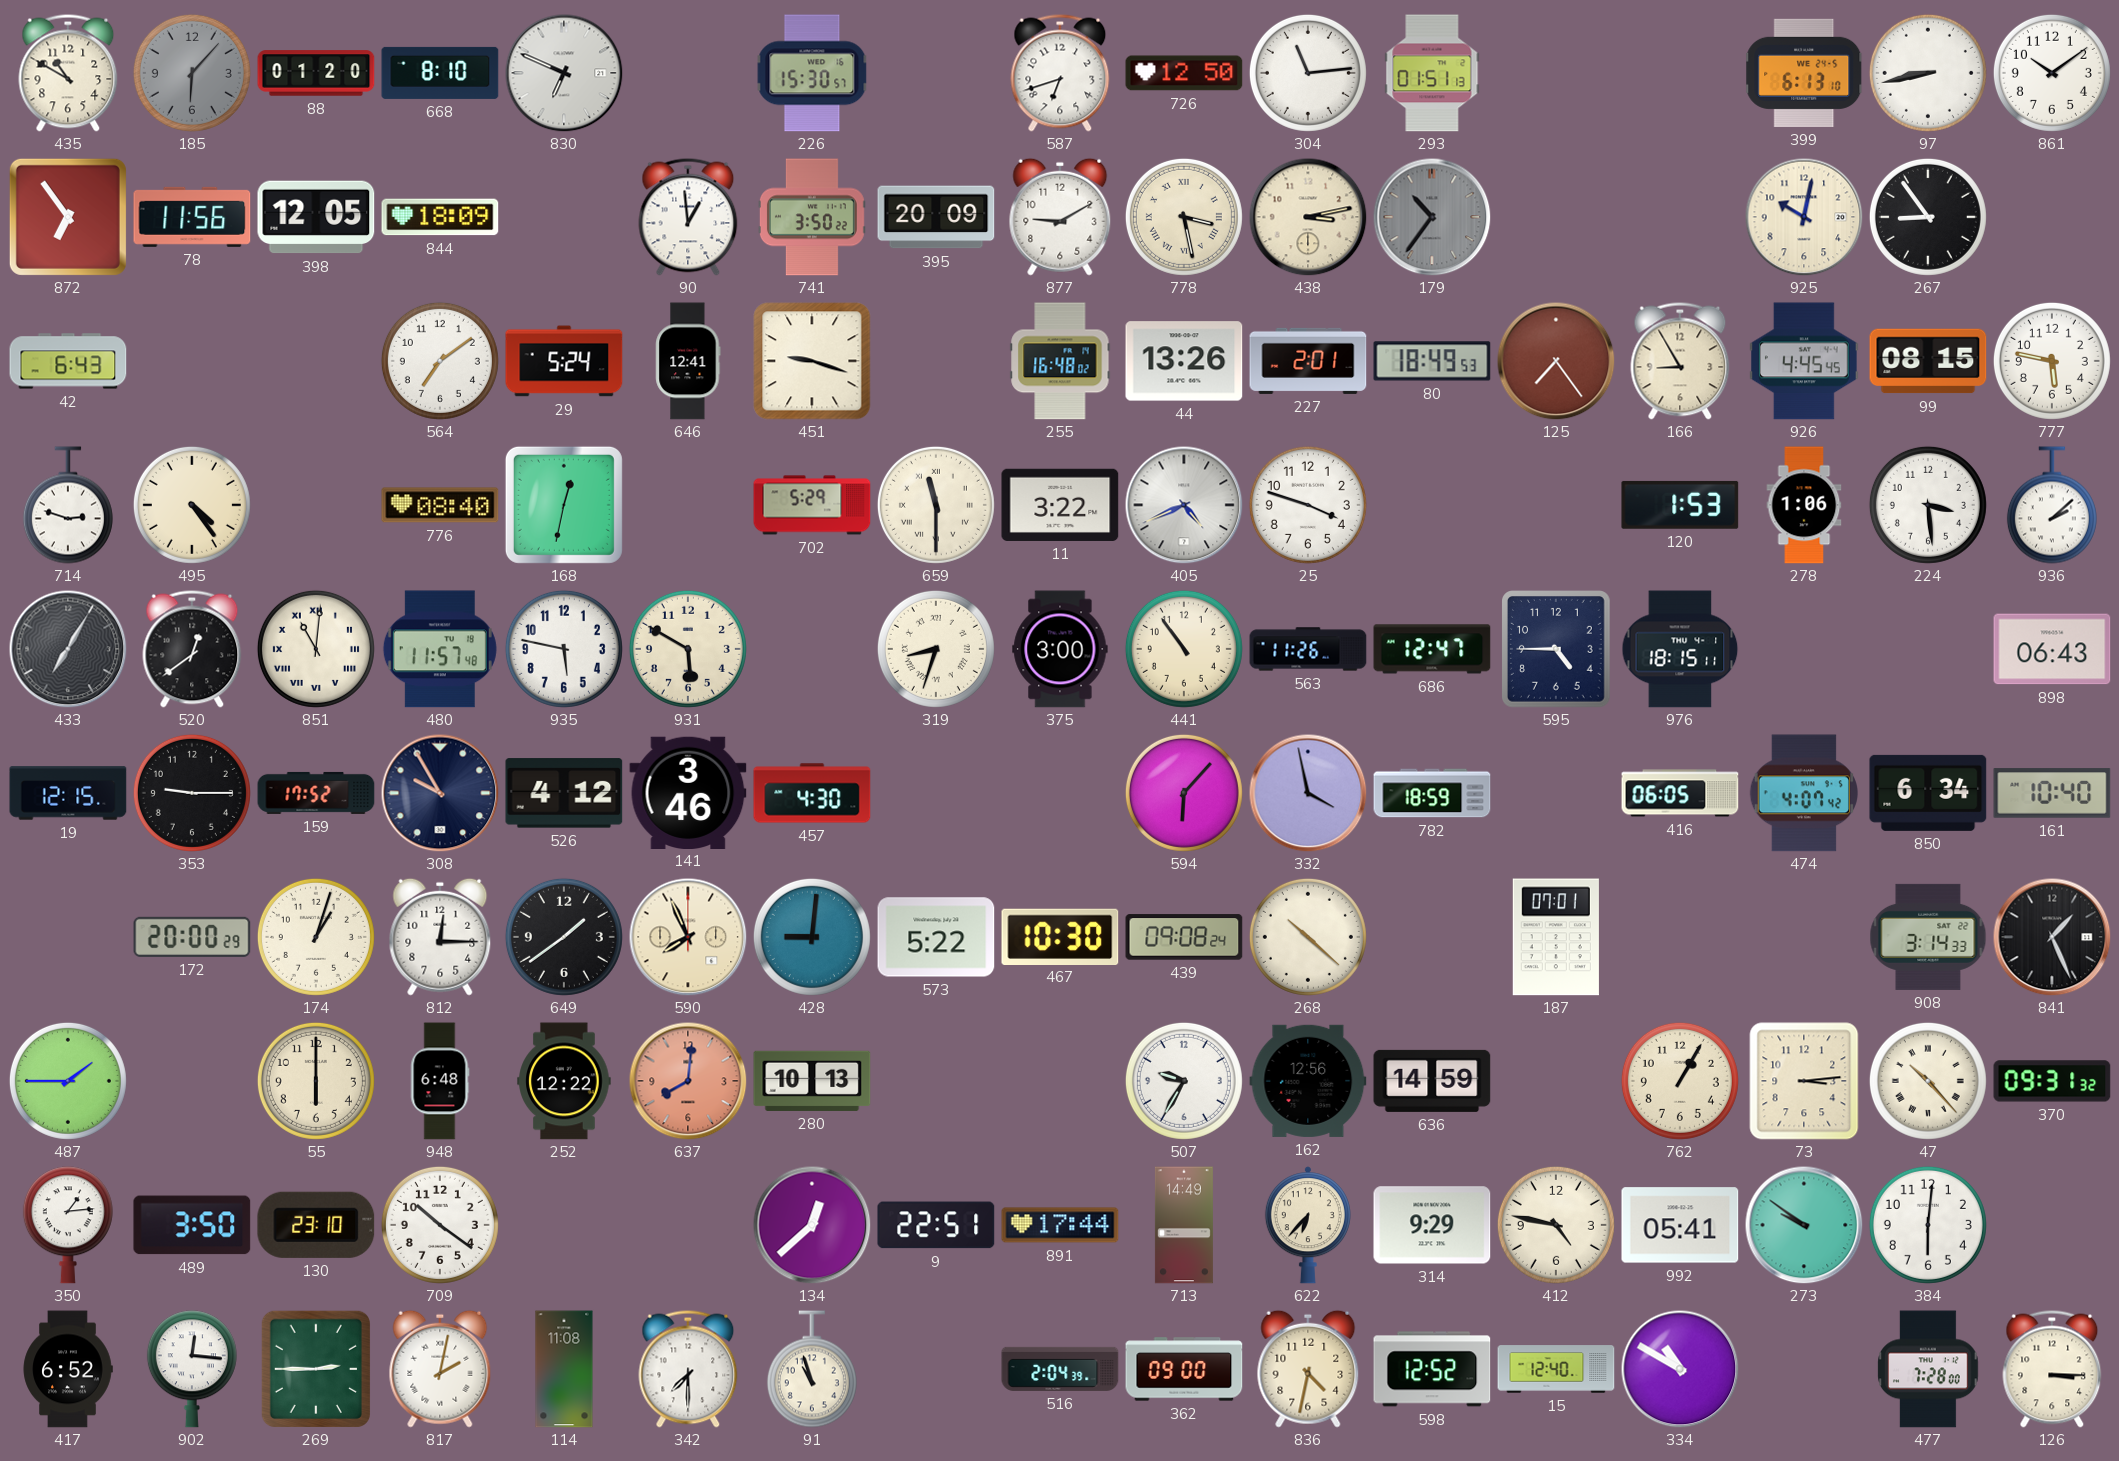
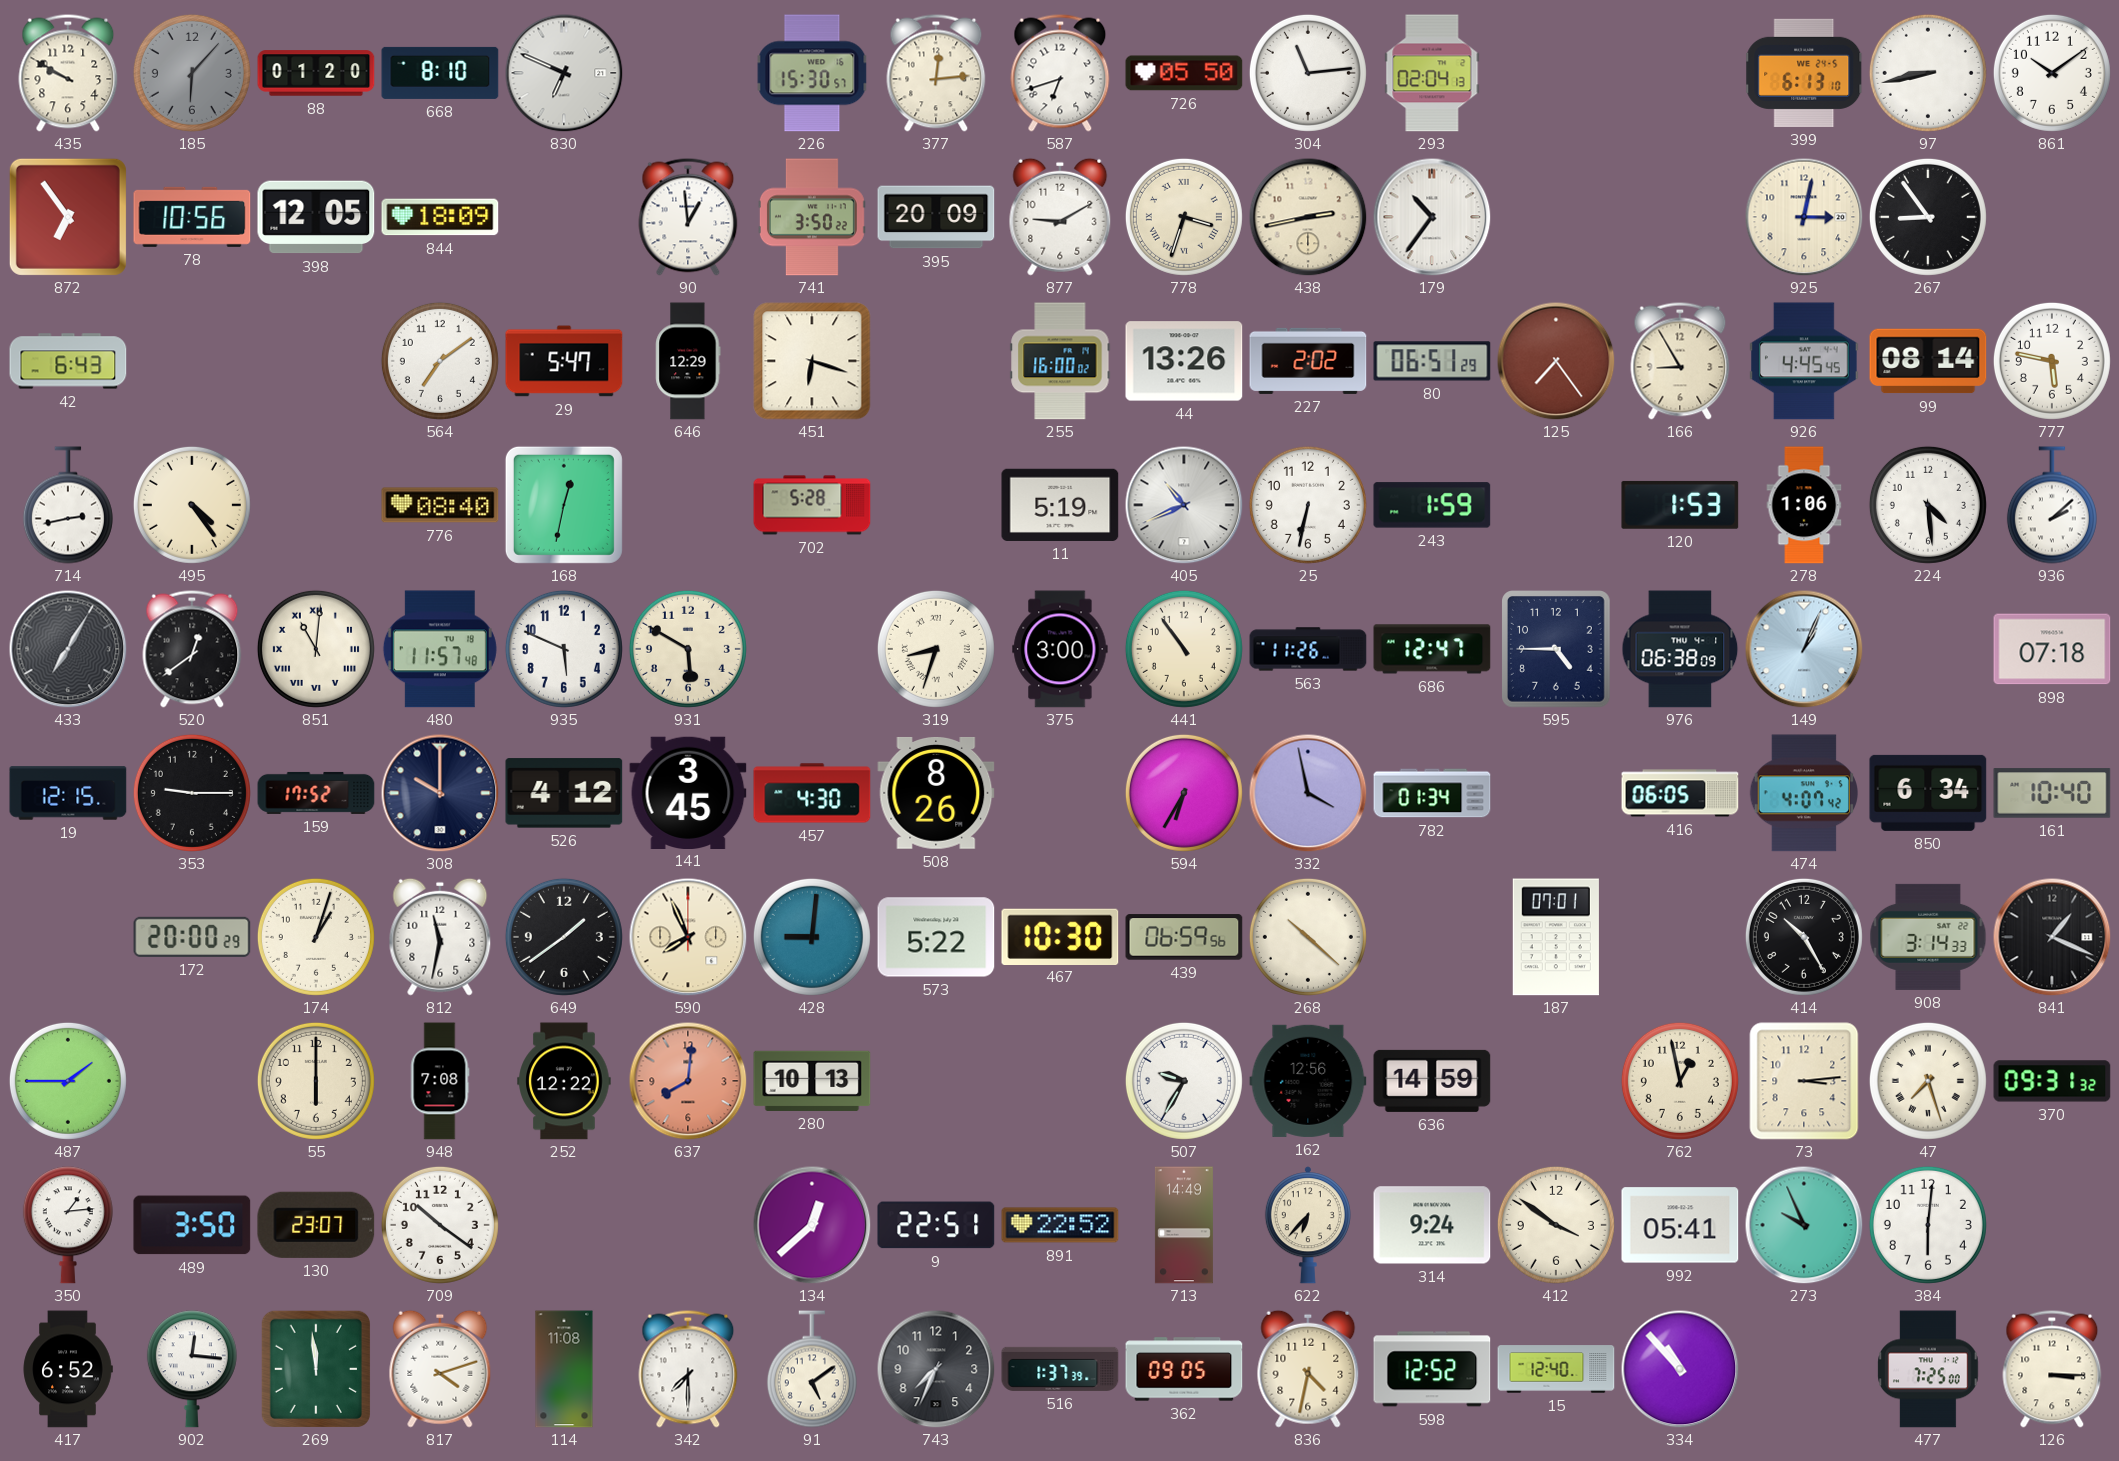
435: 10:50 -> 9:50
377: none -> 12:14
726: 12:50 -> 05:50
293: 01:51 -> 02:04
78: 11:56 -> 10:56
778: 3:28 -> 3:33
438: 3:13 -> 2:43
179 dial: grey -> white
925: 10:02 -> 3:02
29: 5:24 -> 5:47
646: 12:41 -> 12:29
451: 9:18 -> 6:18
255: 16:48 -> 16:00
227: 2:01 -> 2:02
80: 18:49 -> 06:51
99: 08:15 -> 08:14
714: 2:48 -> 2:43
702: 5:29 -> 5:28
659: 11:30 -> none
11: 3:22 -> 5:19
405: 4:41 -> 10:41
25: 3:48 -> 6:32
243: none -> 1:59
224: 3:29 -> 4:29
935: 5:47 -> 5:49
976: 18:15 -> 06:38
149: none -> 1:04
898: 06:43 -> 07:18
308: 9:55 -> 10:00
141: 3:46 -> 3:45
508: none -> 8:26
594: 6:07 -> 6:35
782: 18:59 -> 01:34
812: 12:15 -> 11:32
439: 09:08 -> 06:59
414: none -> 10:25
841: 1:26 -> 1:19
948: 6:48 -> 7:08
762: 1:05 -> 12:58
47: 10:23 -> 7:27
130: 23:10 -> 23:07
891: 17:44 -> 22:52
314: 9:29 -> 9:24
412: 4:47 -> 3:51
273: 9:51 -> 9:56
269: 2:45 -> 11:59
817: 2:02 -> 4:12
91: 10:57 -> 5:09
743: none -> 7:34
516: 2:04 -> 1:37
362: 09:00 -> 09:05
334: 10:50 -> 10:53
477: 7:28 -> 7:25
